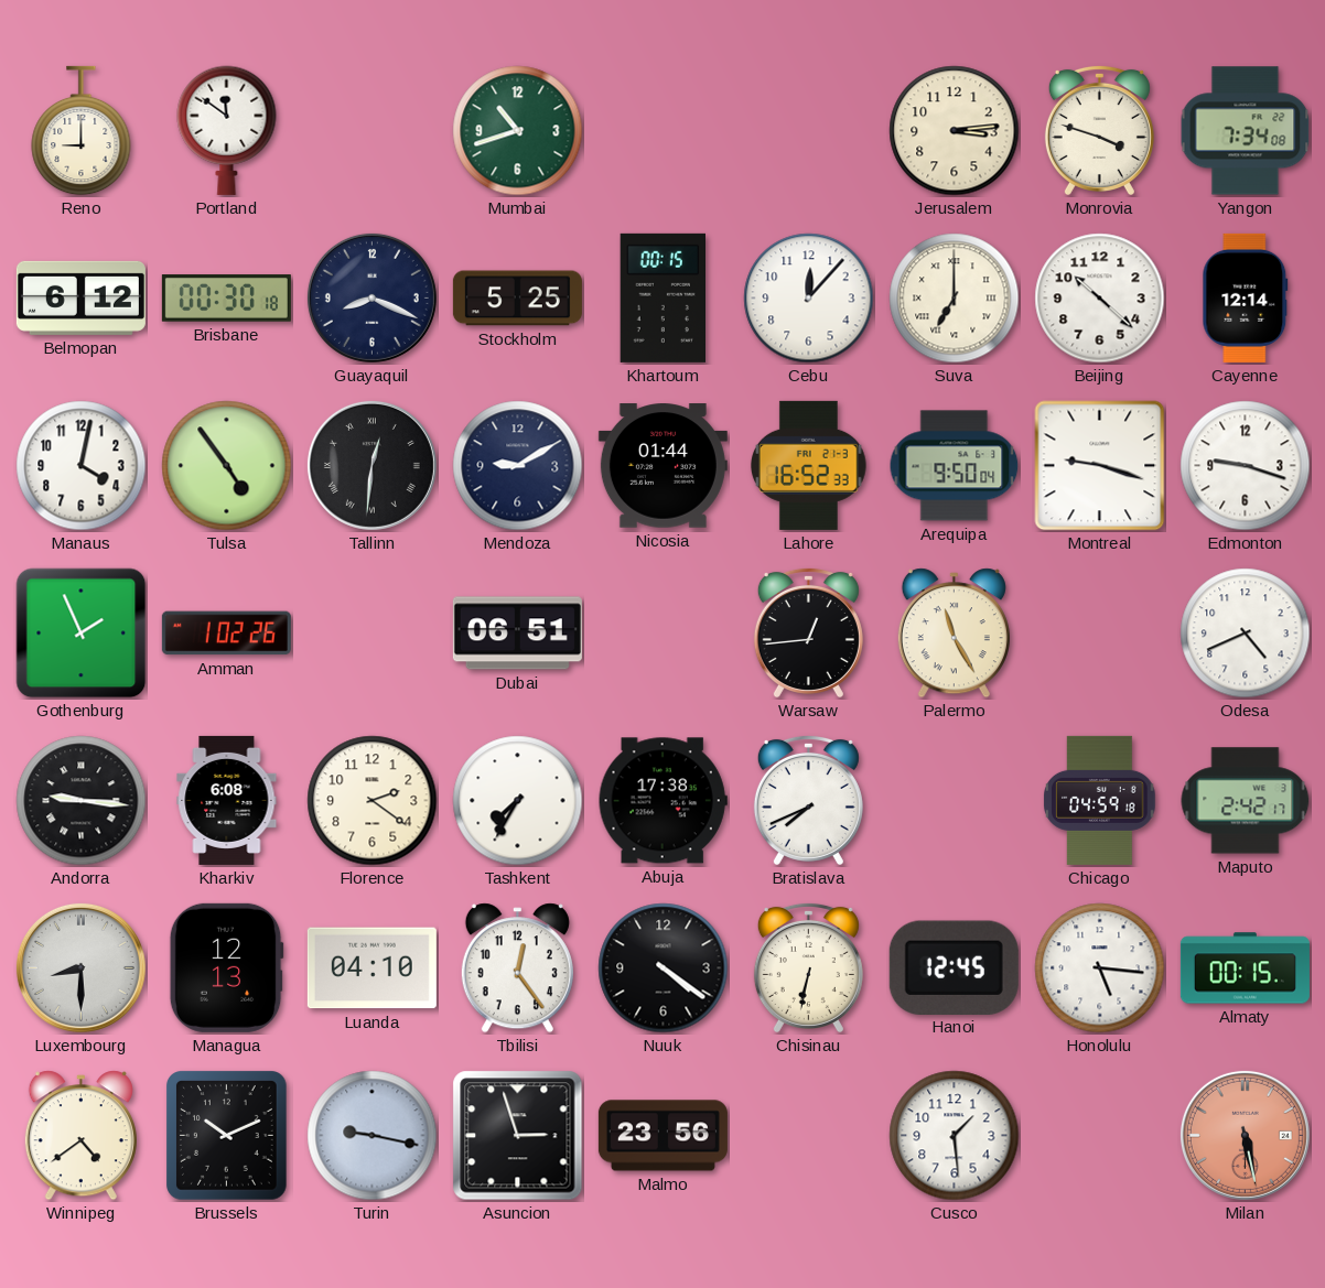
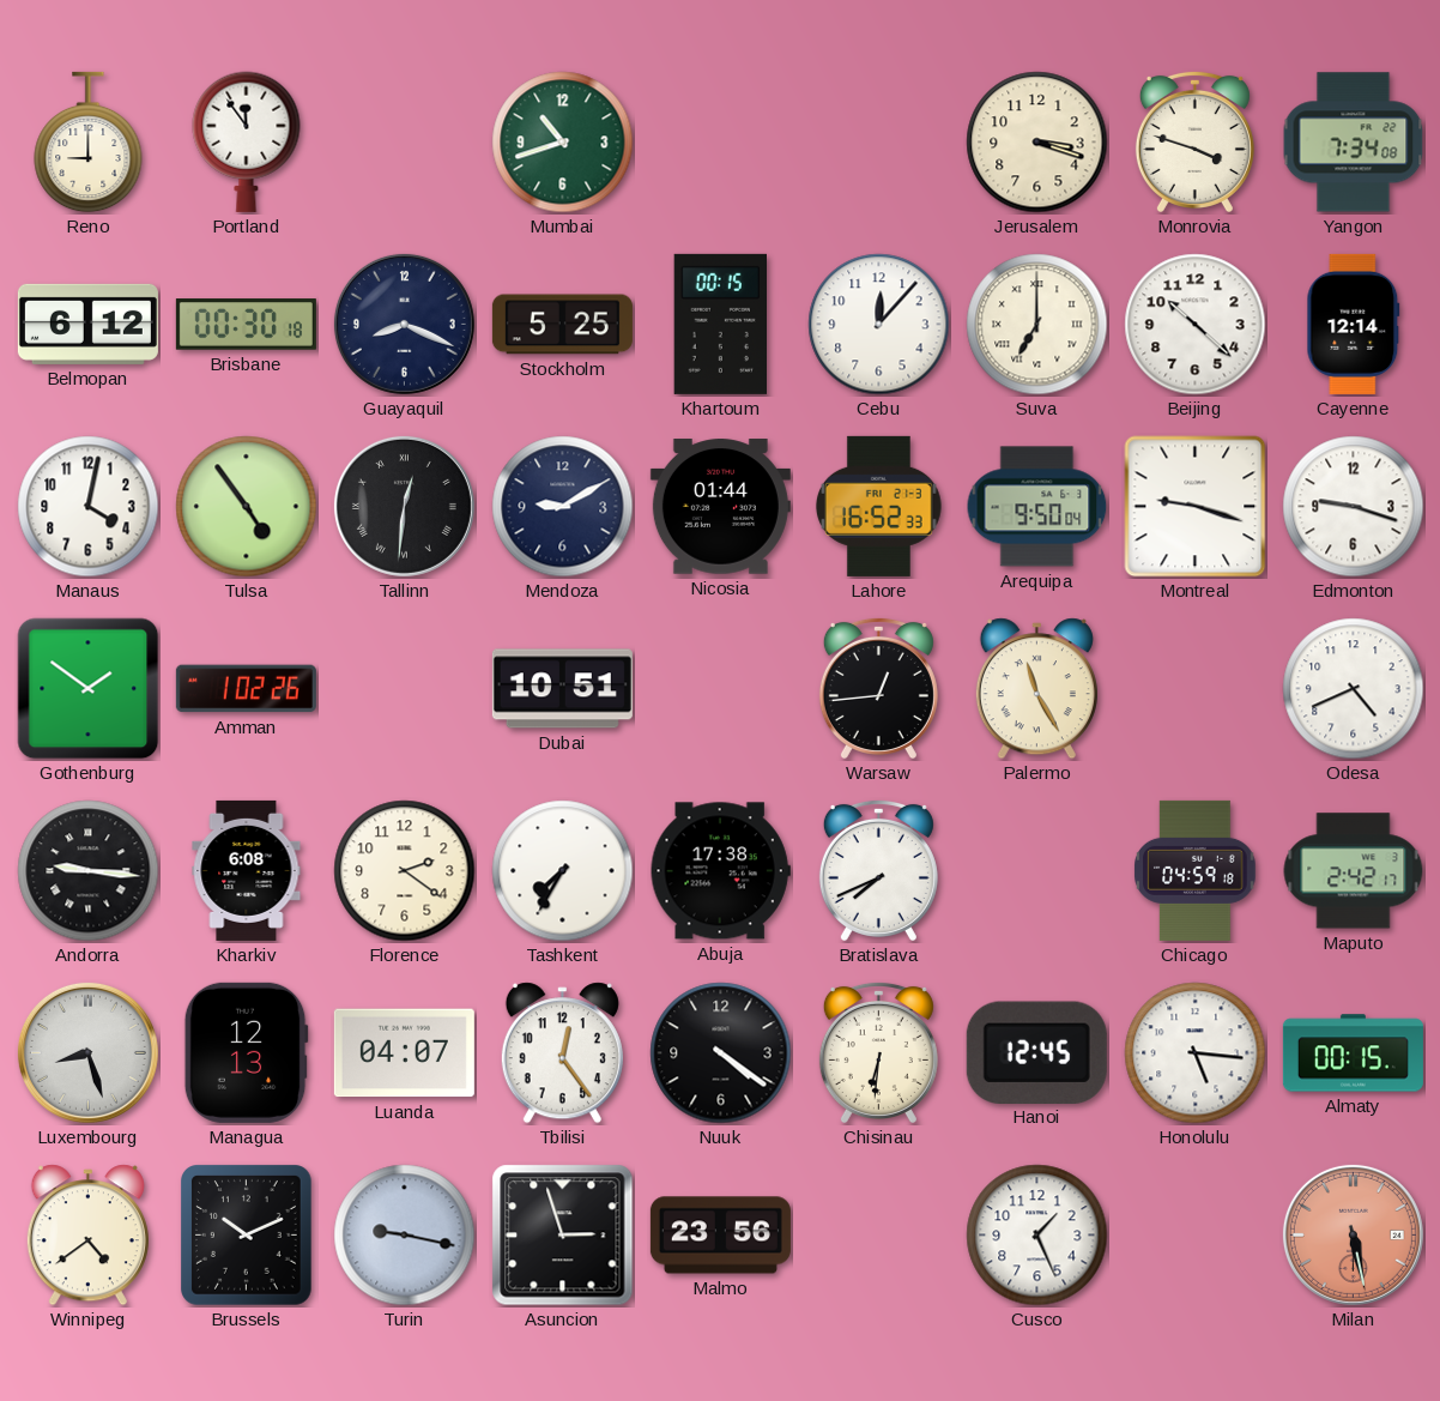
Portland: 11:51 -> 11:54
Jerusalem: 3:14 -> 3:18
Gothenburg: 1:56 -> 1:51
Dubai: 06:51 -> 10:51
Luxembourg: 8:30 -> 8:27
Luanda: 04:10 -> 04:07
Chisinau: 6:32 -> 6:31
Cusco: 1:29 -> 1:26
